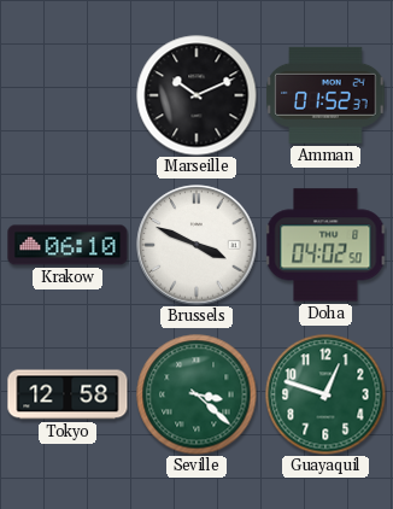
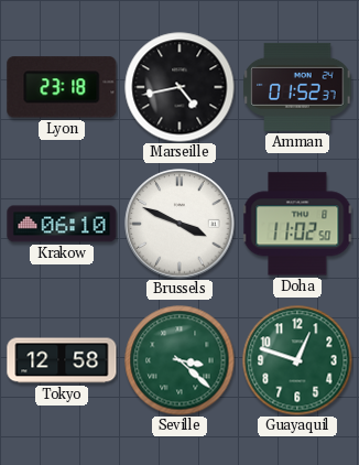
Lyon: none -> 23:18
Marseille: 10:11 -> 4:43
Doha: 04:02 -> 11:02
